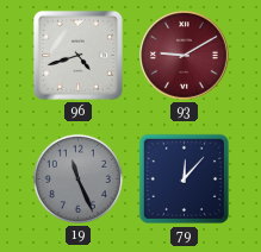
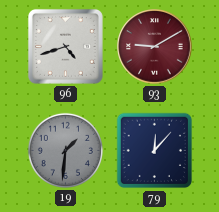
19: 11:26 -> 1:31
